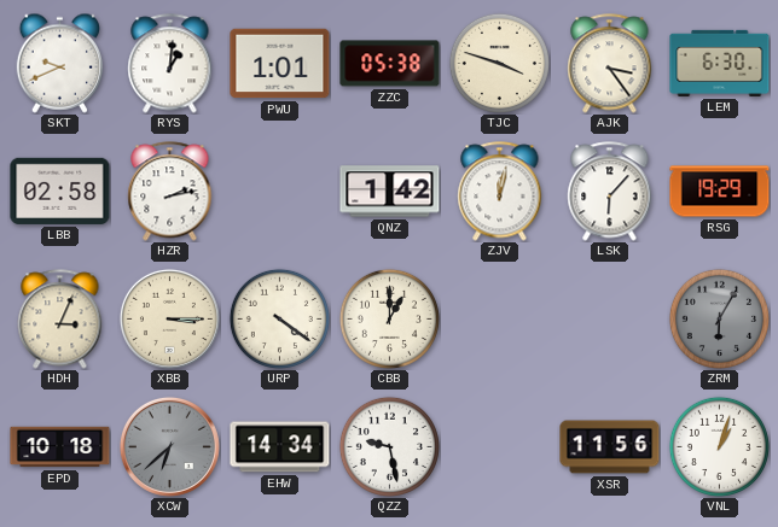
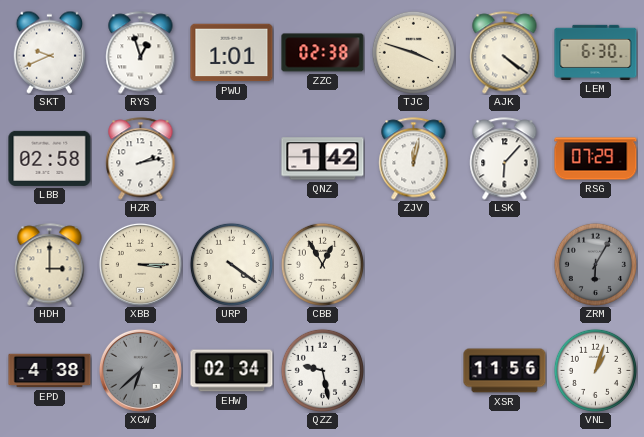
RYS: 1:01 -> 12:57
ZZC: 05:38 -> 02:38
AJK: 3:24 -> 4:21
RSG: 19:29 -> 07:29
HDH: 3:04 -> 3:00
CBB: 1:00 -> 12:55
EPD: 10:18 -> 4:38
EHW: 14:34 -> 02:34
